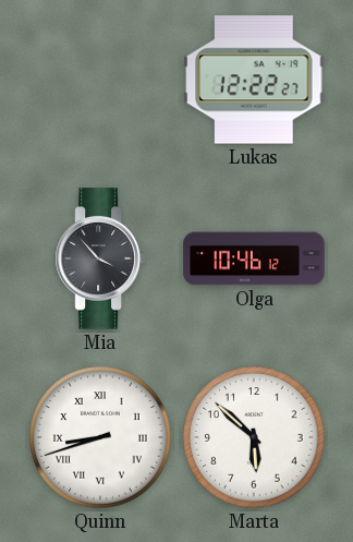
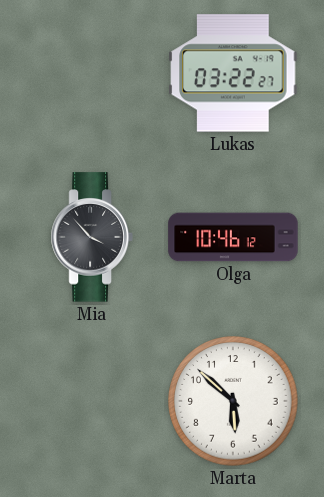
Lukas: 12:22 -> 03:22
Quinn: 8:42 -> none
